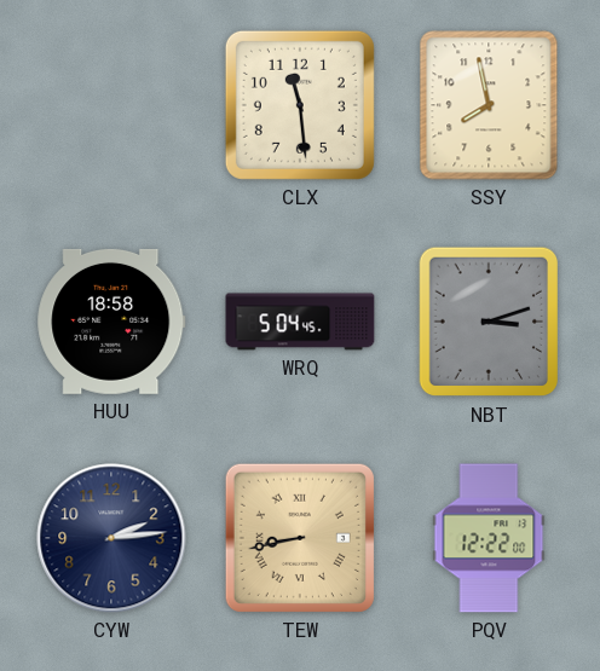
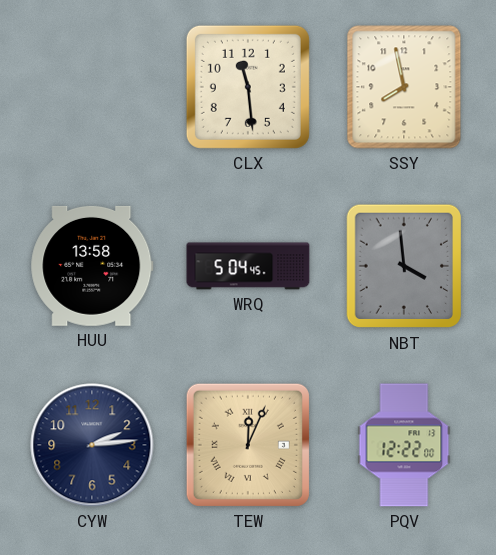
HUU: 18:58 -> 13:58
NBT: 3:12 -> 3:59
TEW: 8:43 -> 12:04
